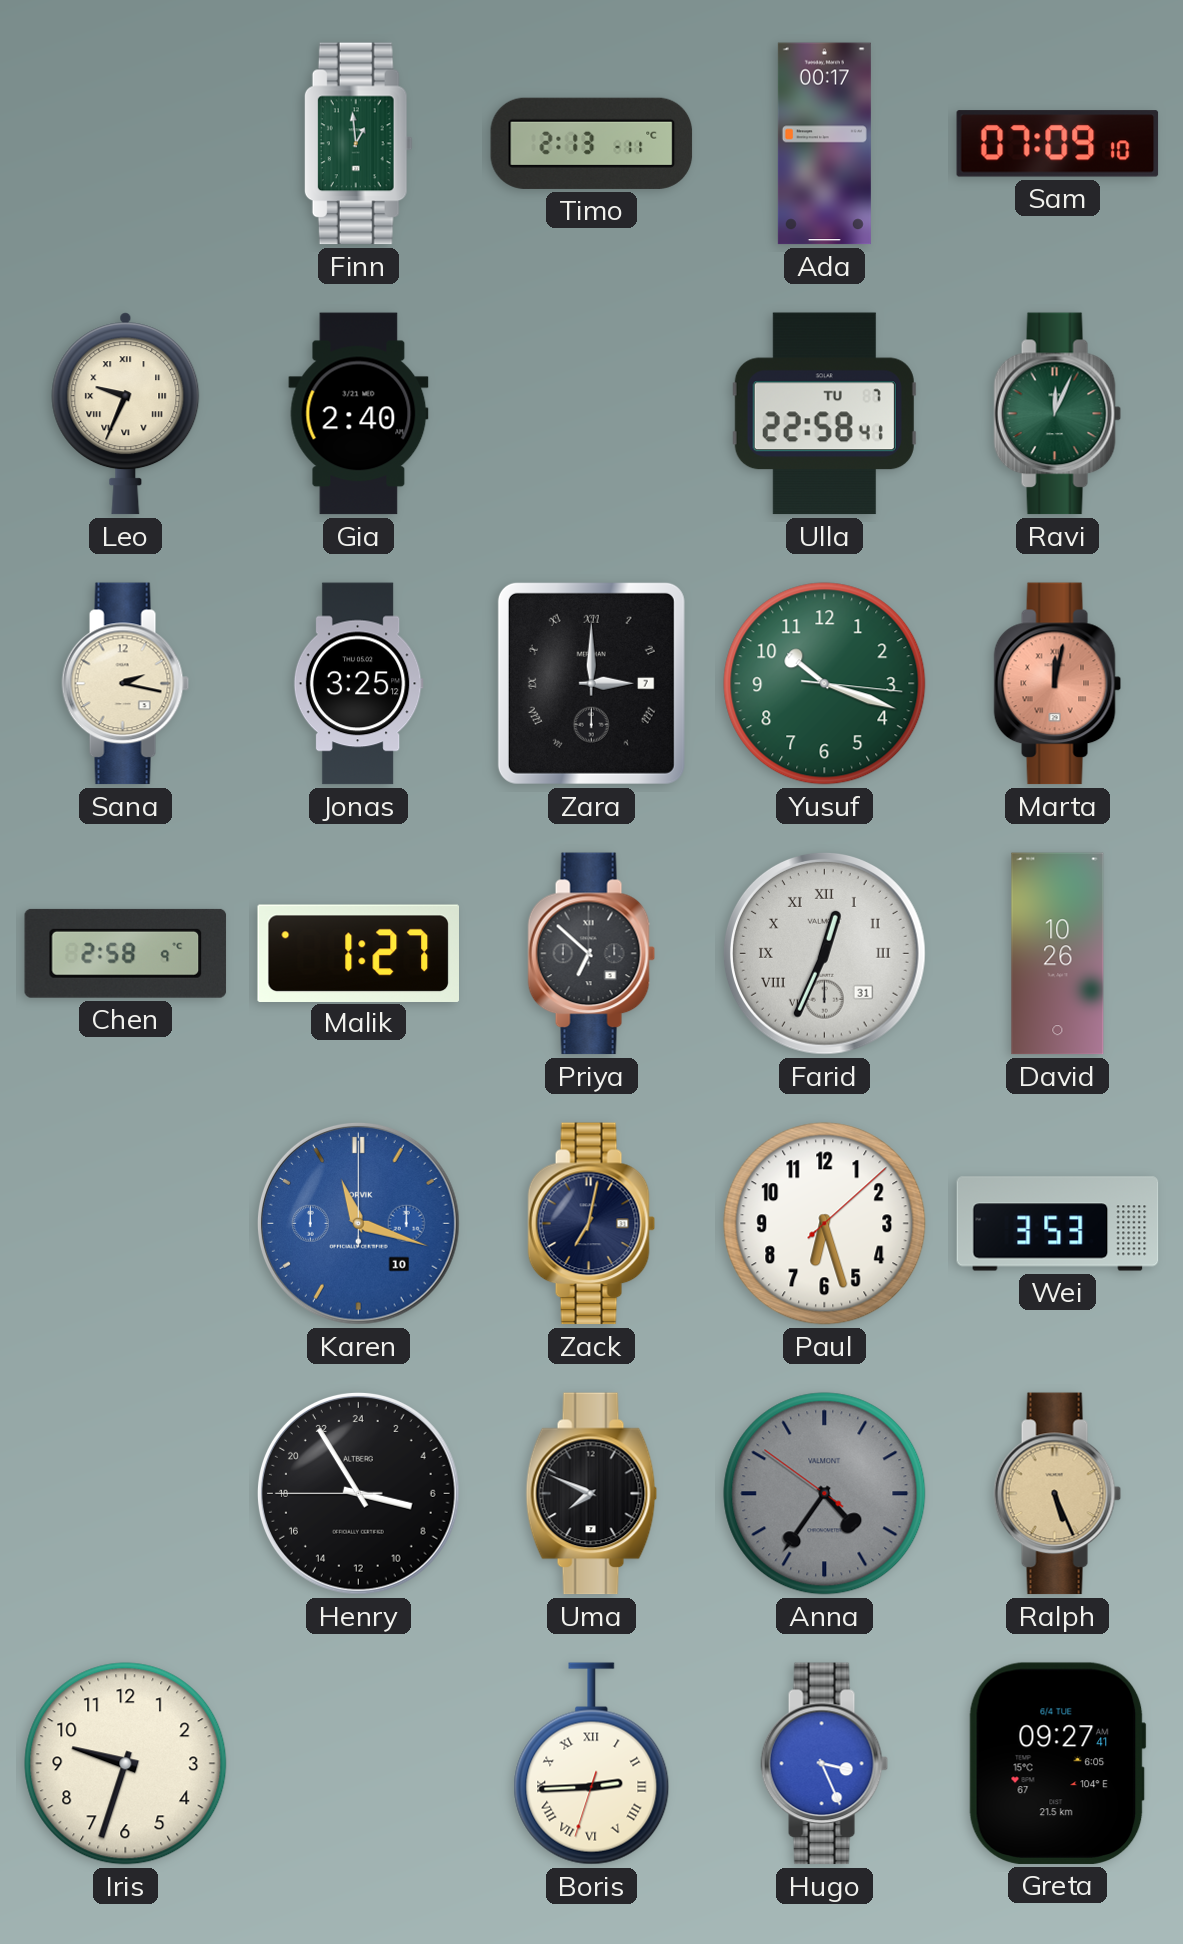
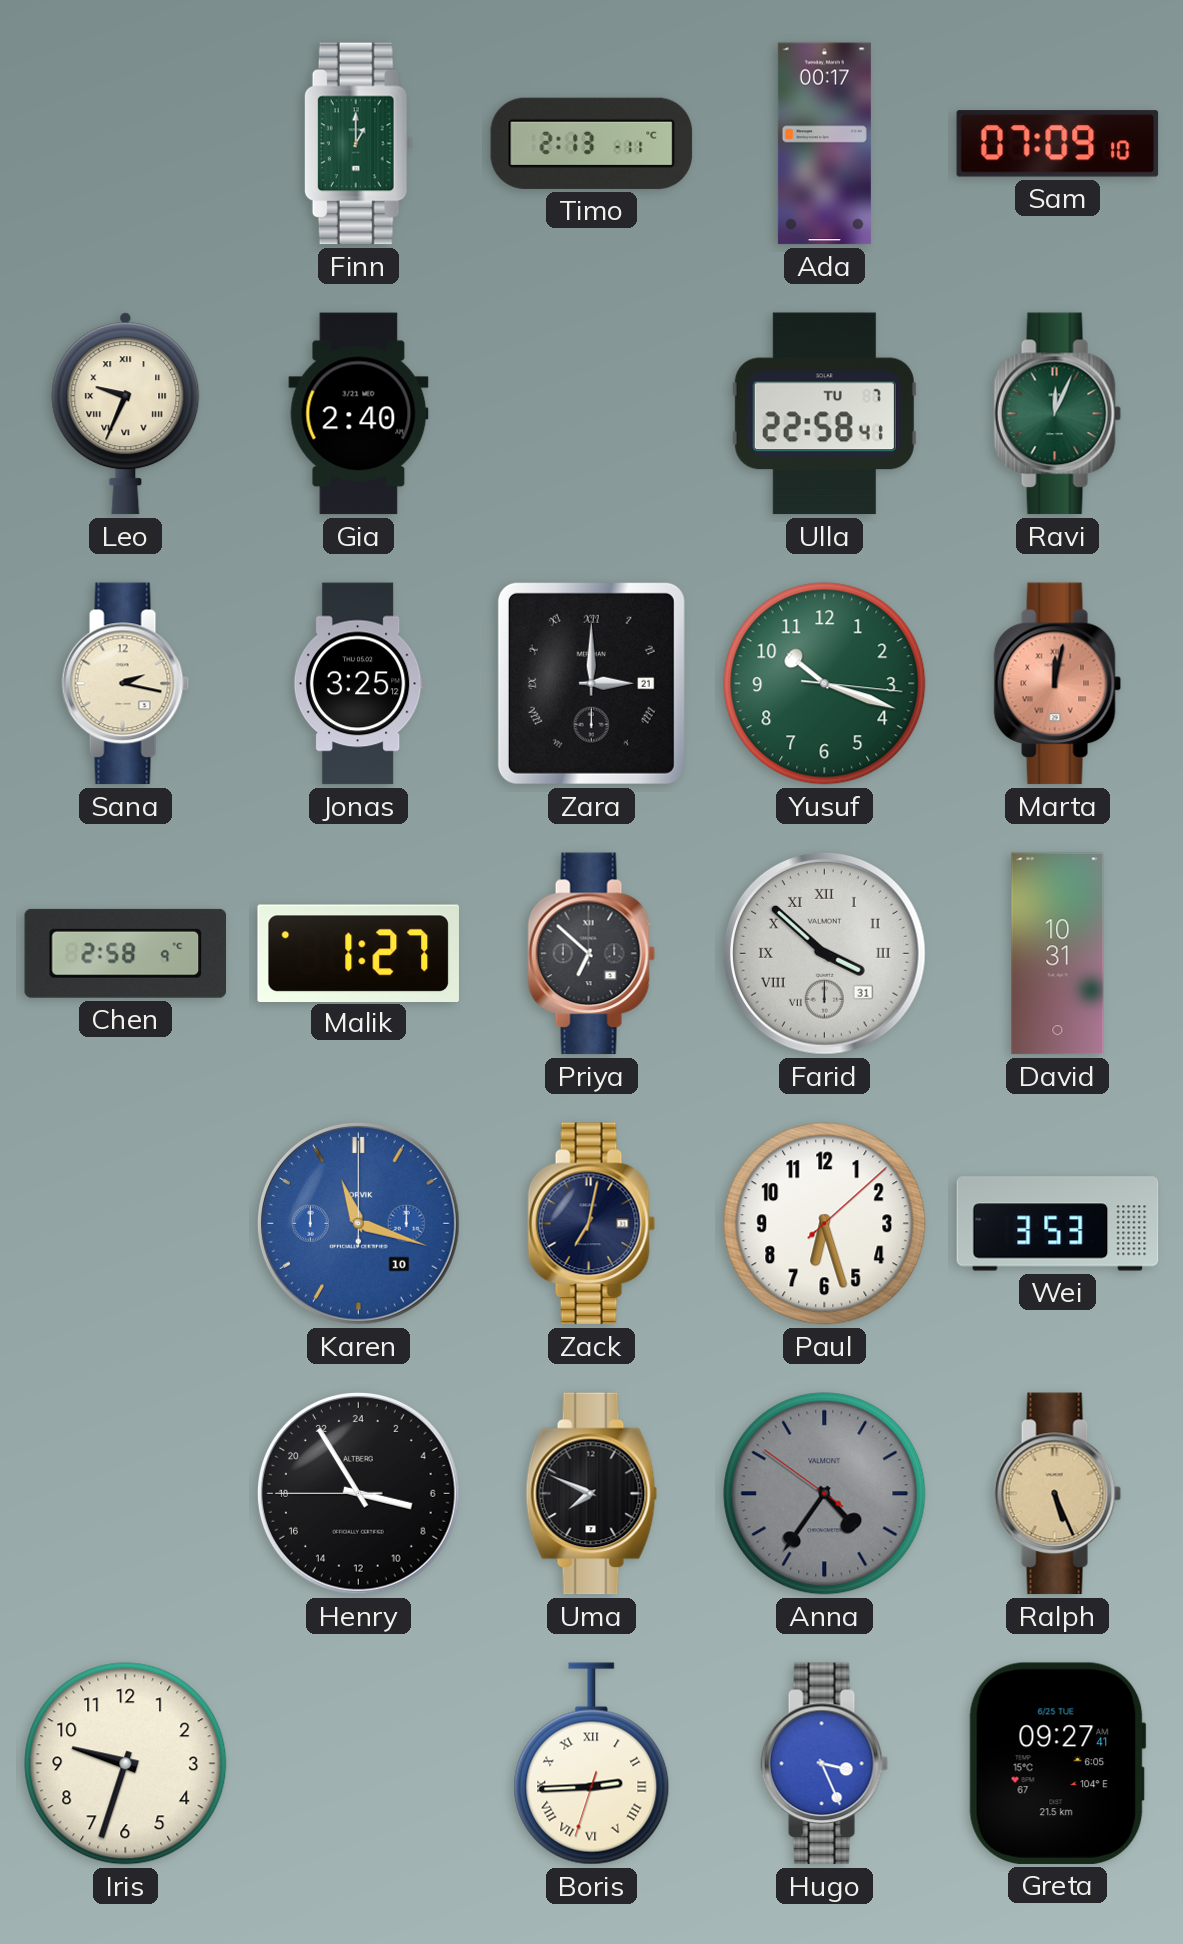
Finn: 12:59 -> 1:00
Zara date: 7 -> 21
Farid: 12:34 -> 3:52
David: 10:26 -> 10:31
Greta date: 6/4 TUE -> 6/25 TUE
